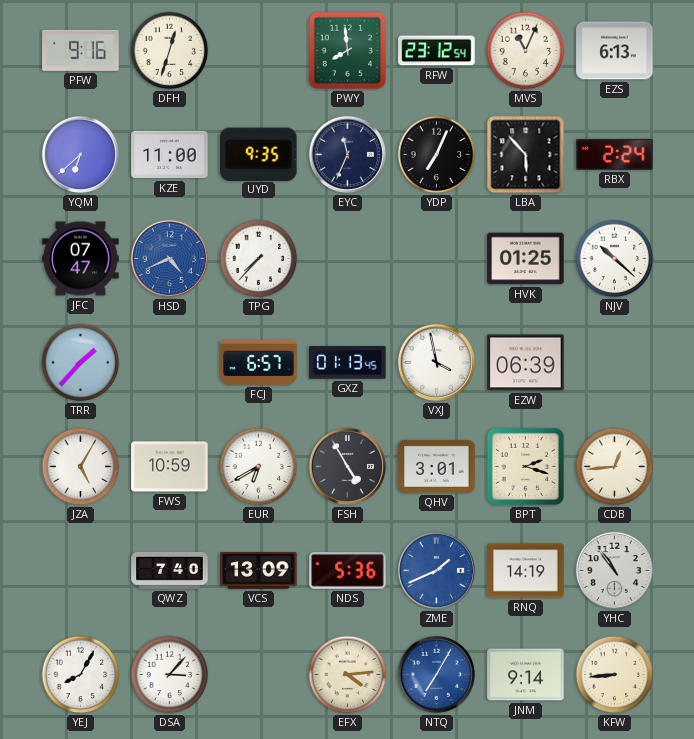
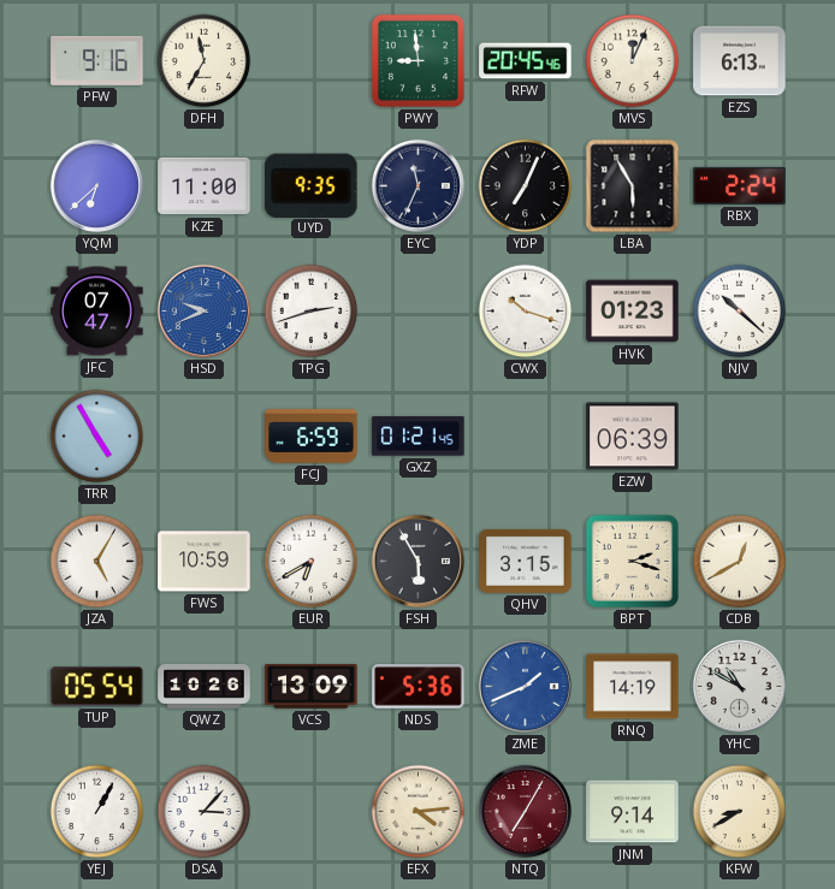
DFH: 12:33 -> 11:35
PWY: 7:59 -> 8:59
RFW: 23:12 -> 20:45
MVS: 11:04 -> 12:04
LBA: 5:53 -> 5:55
HSD: 4:41 -> 9:41
TPG: 7:37 -> 2:42
CWX: none -> 10:18
HVK: 01:25 -> 01:23
TRR: 1:37 -> 4:55
FCJ: 6:57 -> 6:59
GXZ: 01:13 -> 01:21
VXJ: 3:58 -> none
FSH: 4:55 -> 5:55
QHV: 3:01 -> 3:15
CDB: 12:44 -> 12:40
TUP: none -> 05:54
QWZ: 7:40 -> 10:26
YHC: 10:54 -> 10:50
YEJ: 8:05 -> 1:05
NTQ dial: blue -> burgundy
KFW: 8:44 -> 8:40
